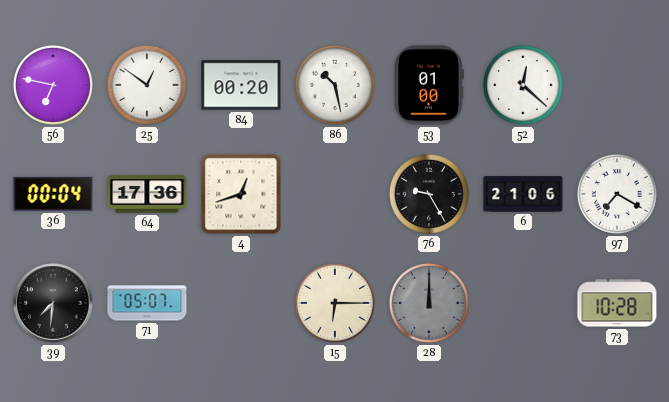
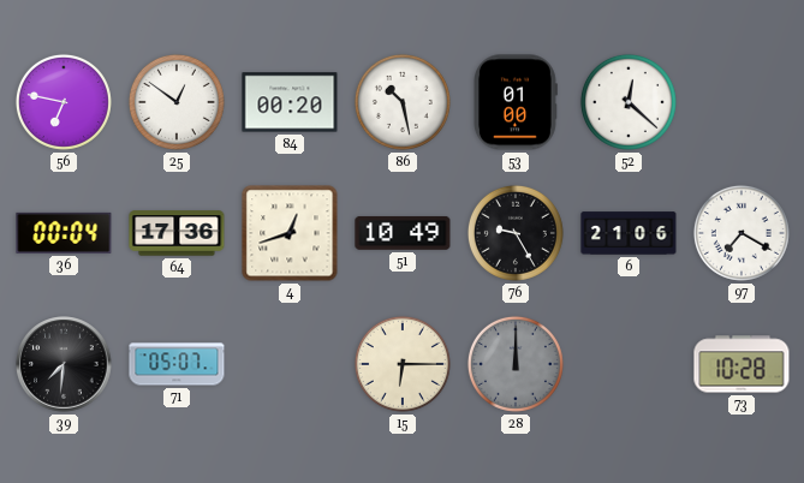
51: none -> 10:49
